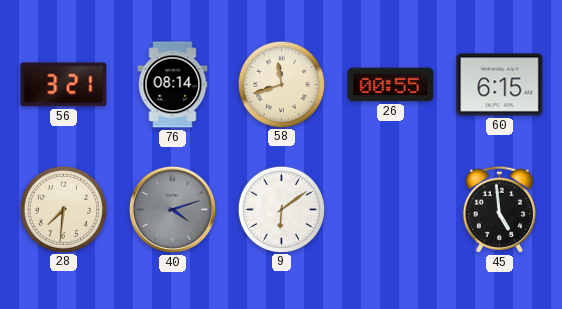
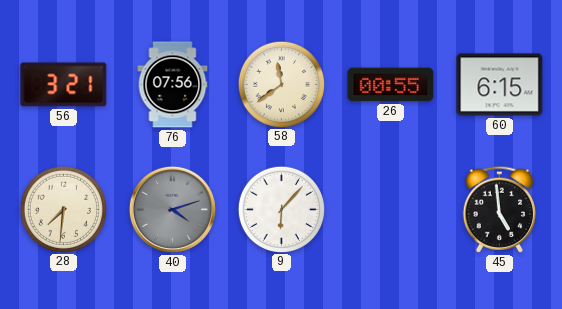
76: 08:14 -> 07:56
58: 11:42 -> 11:39
9: 6:09 -> 6:07
